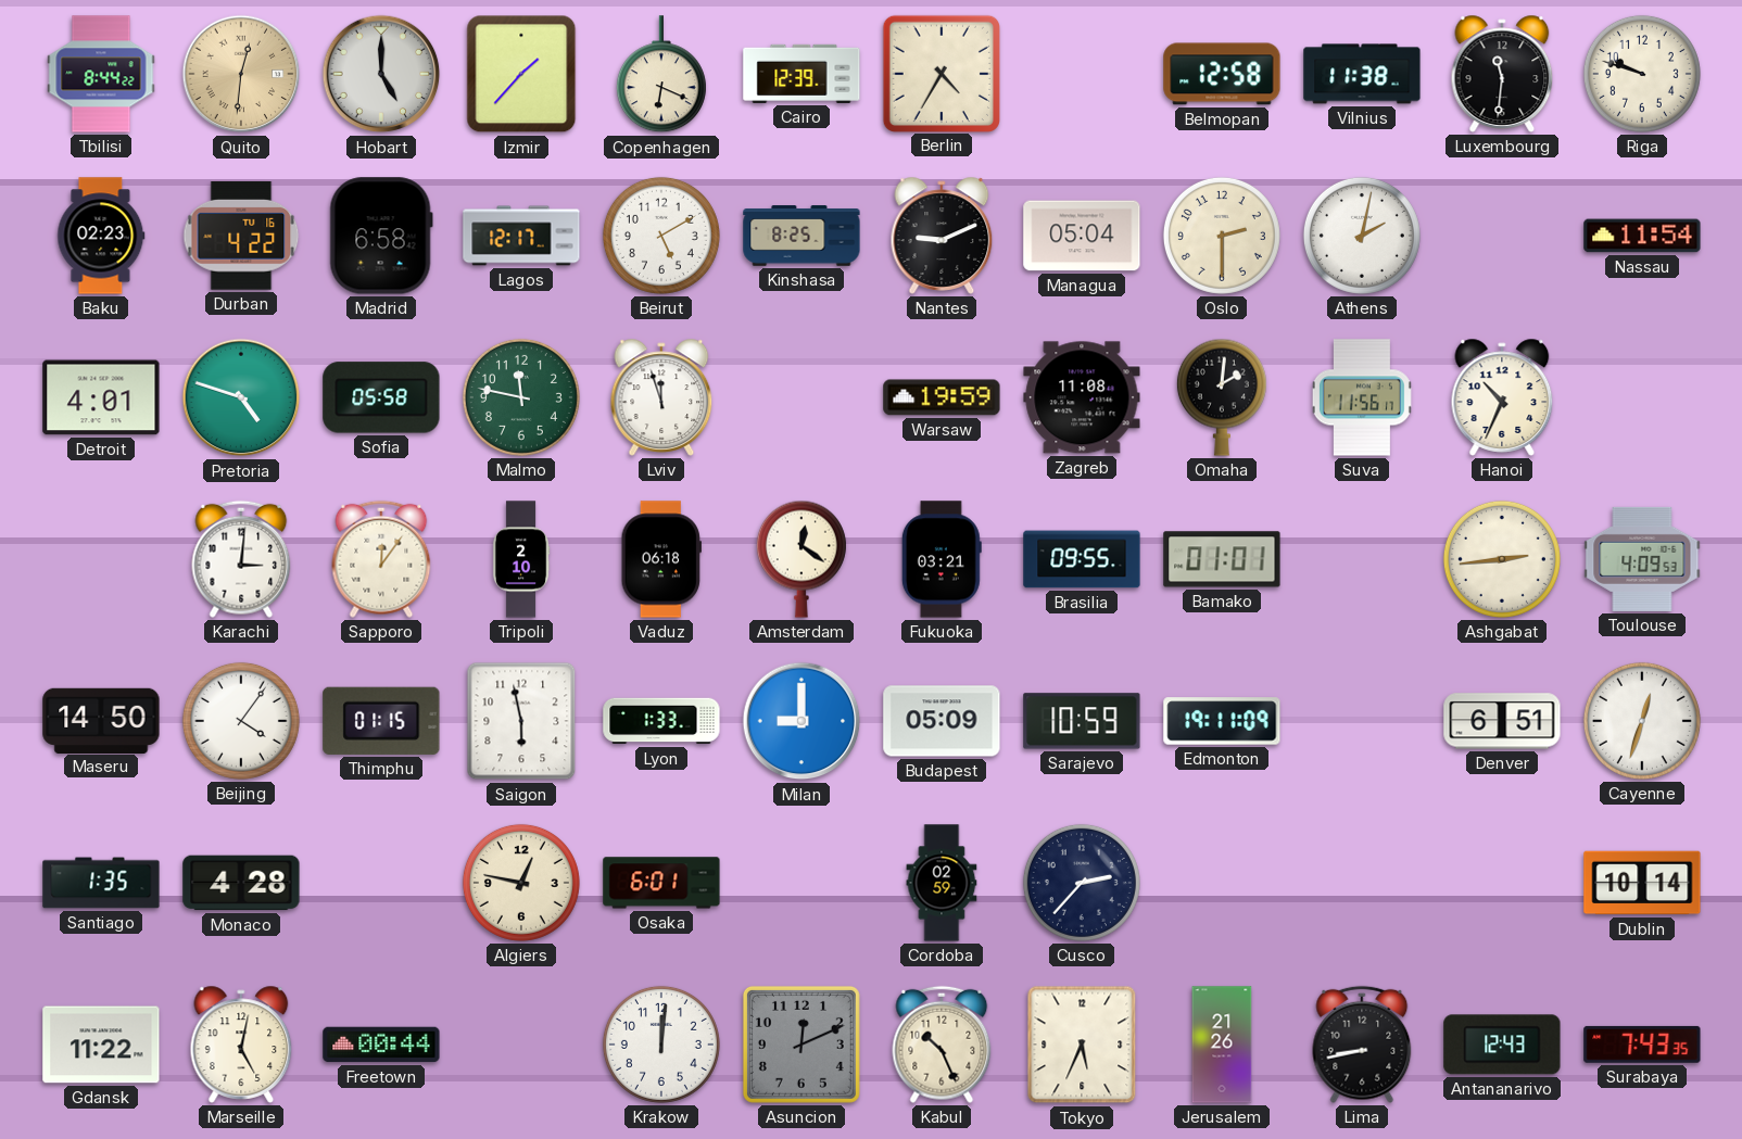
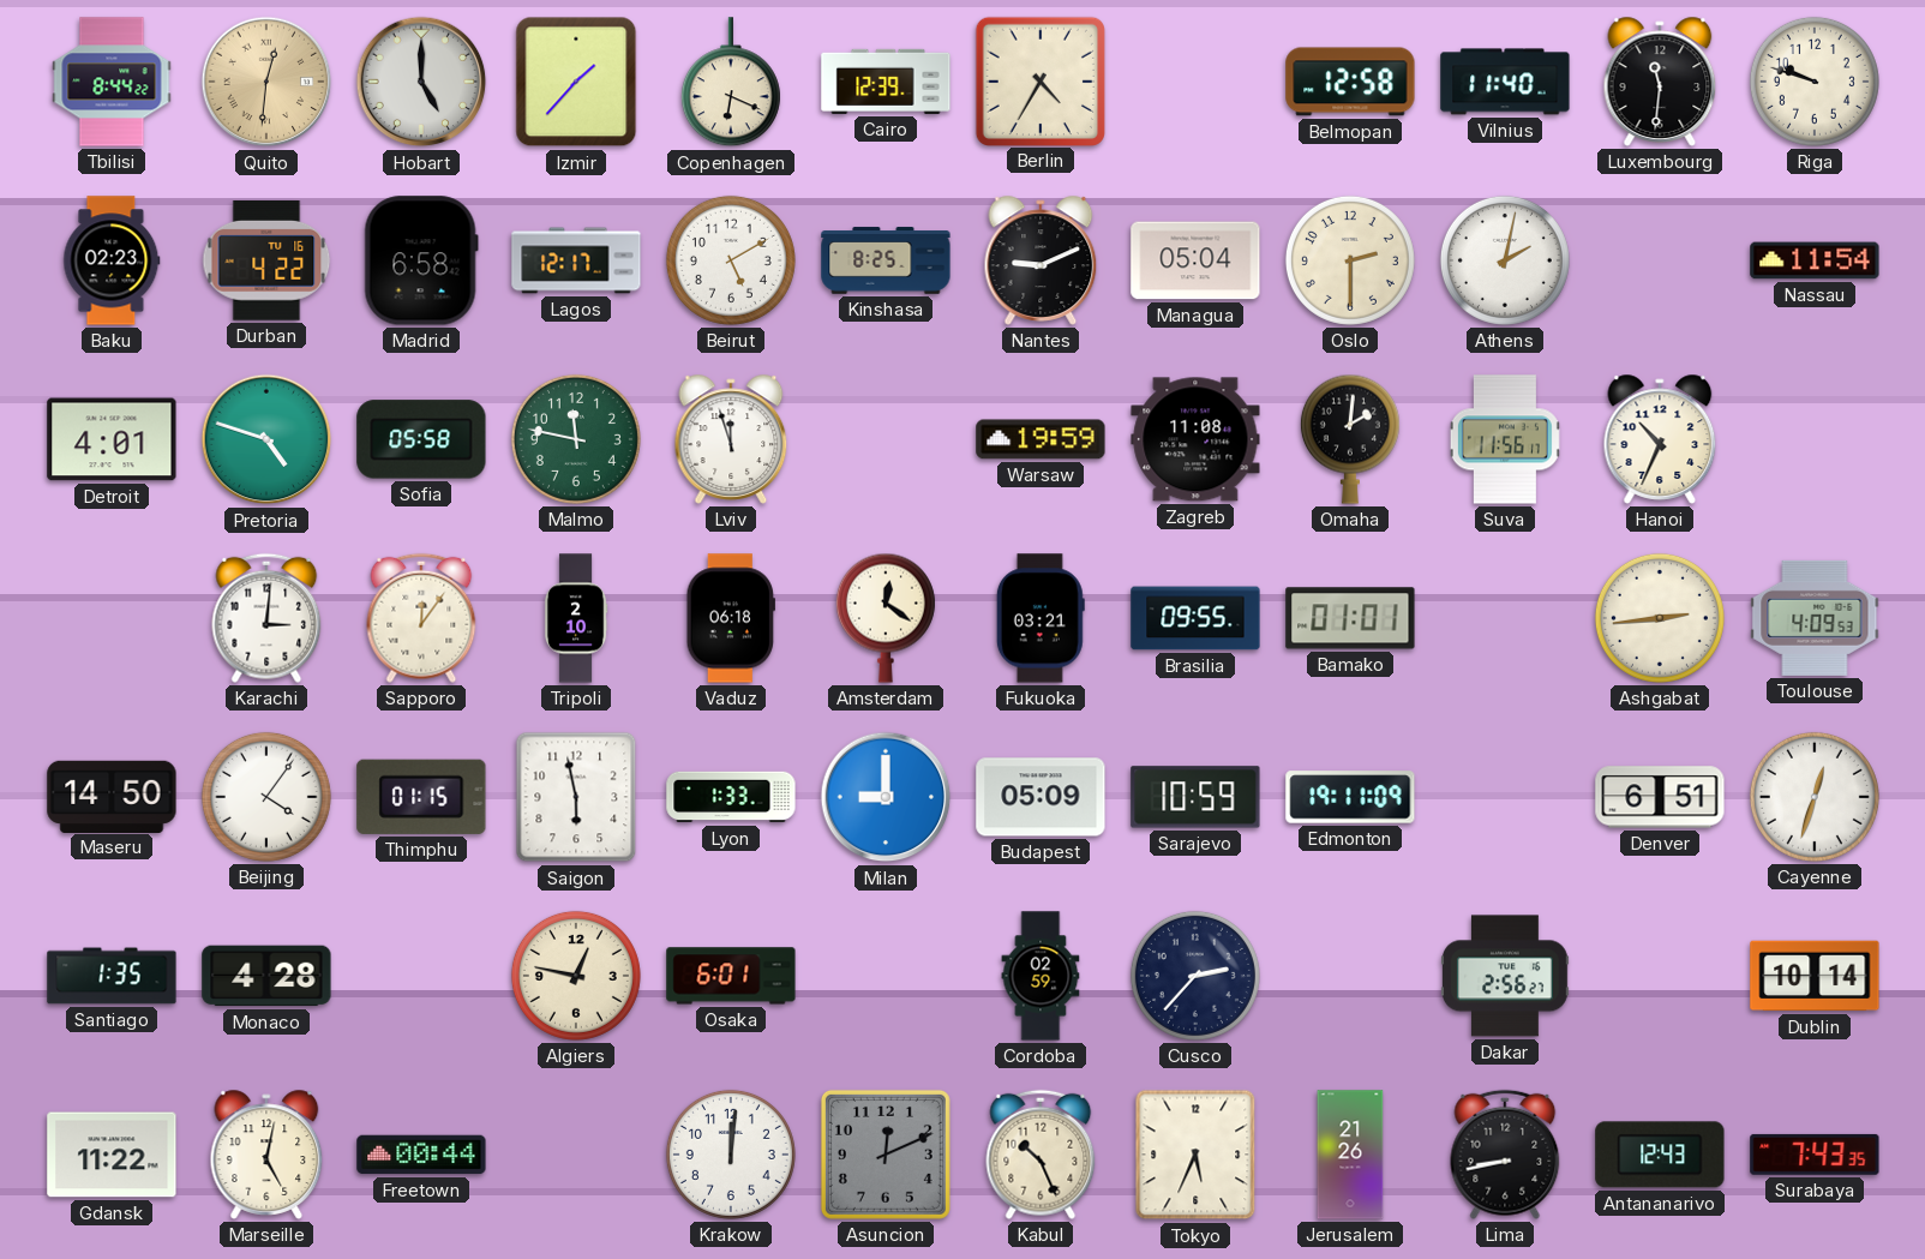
Vilnius: 11:38 -> 11:40
Dakar: none -> 2:56
